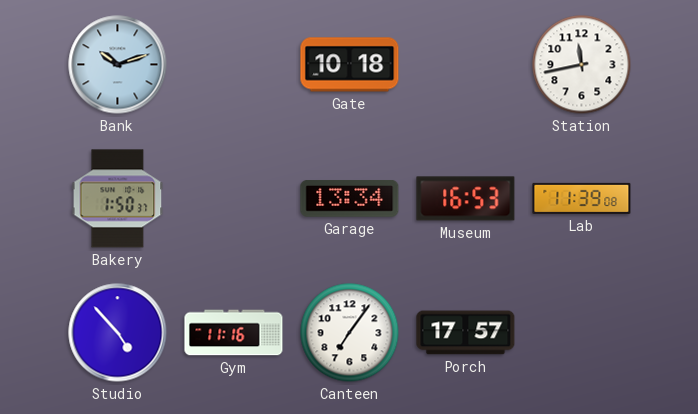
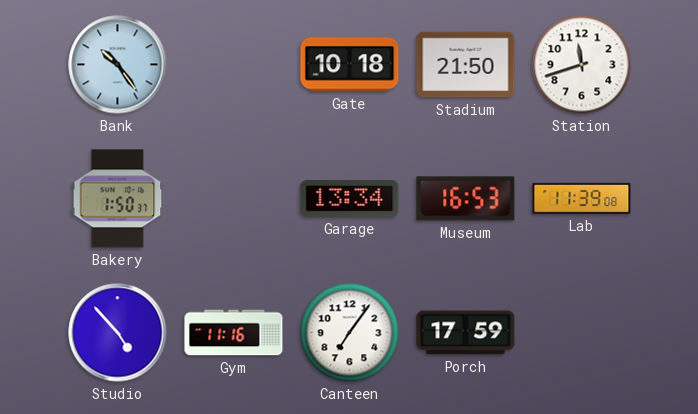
Bank: 10:12 -> 10:24
Stadium: none -> 21:50
Station: 11:43 -> 11:42
Porch: 17:57 -> 17:59
